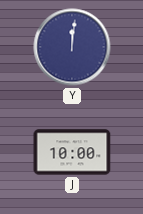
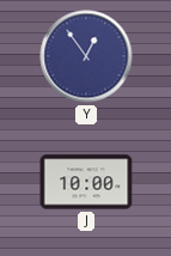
Y: 12:01 -> 12:54
